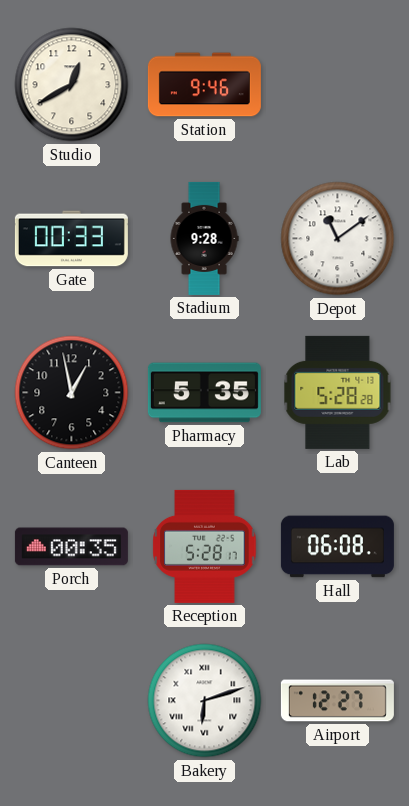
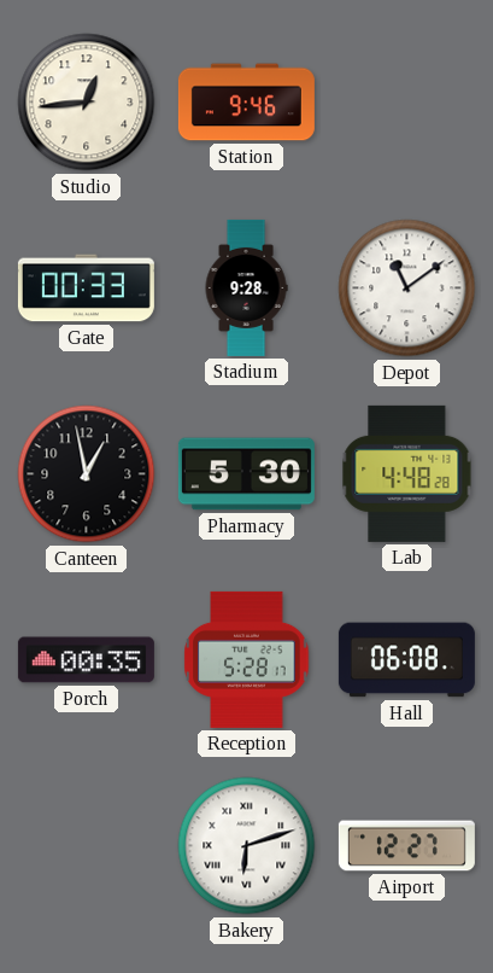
Studio: 12:40 -> 12:44
Pharmacy: 5:35 -> 5:30
Lab: 5:28 -> 4:48
